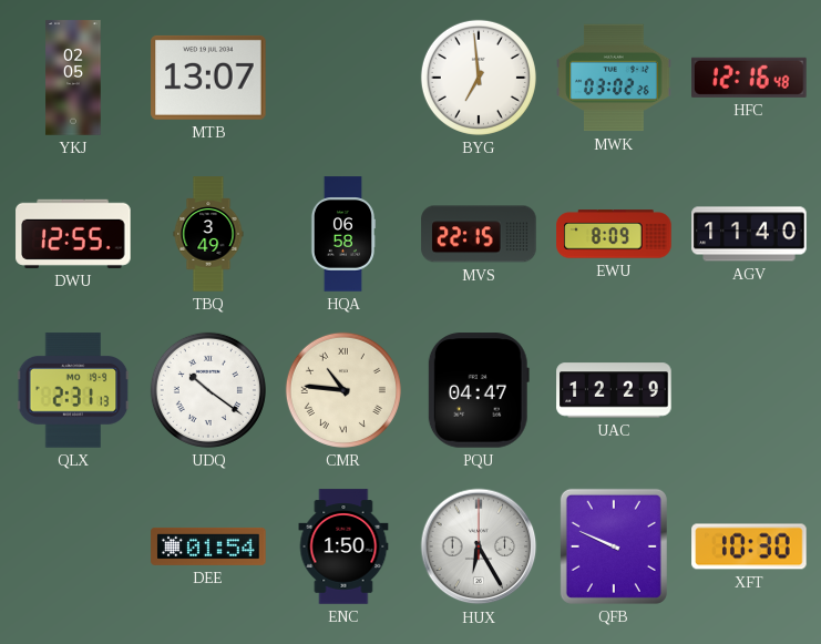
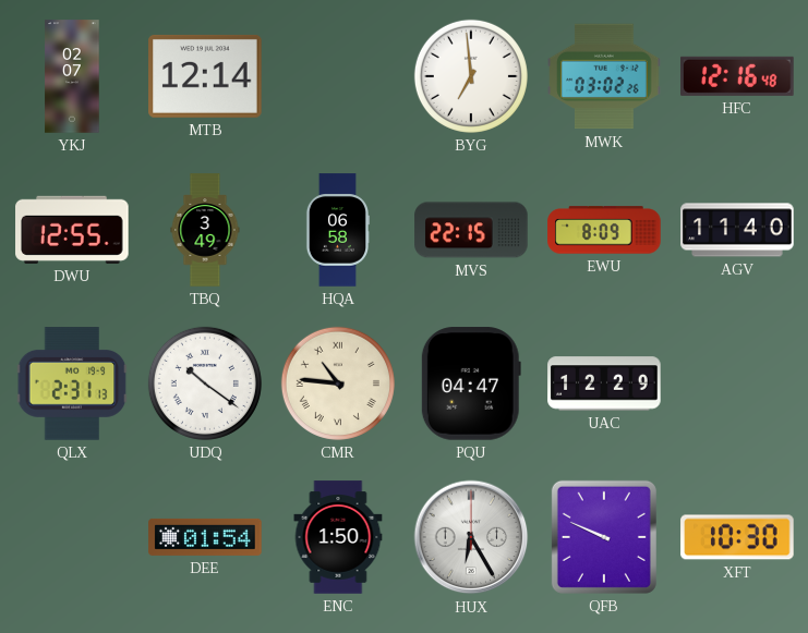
YKJ: 02:05 -> 02:07
MTB: 13:07 -> 12:14
